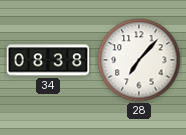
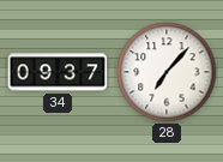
34: 08:38 -> 09:37
